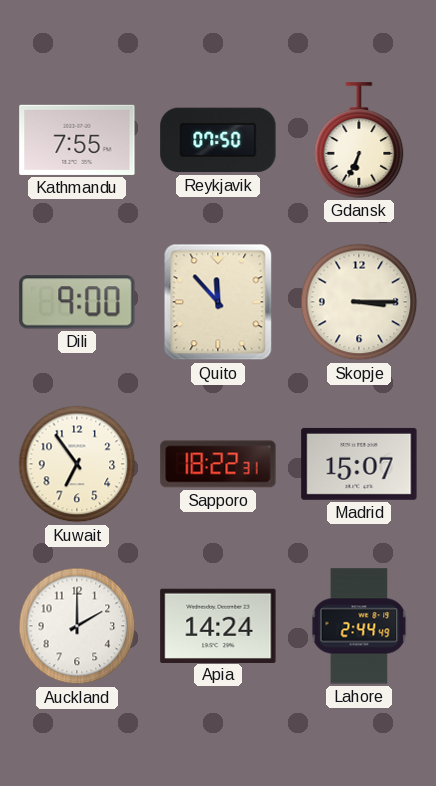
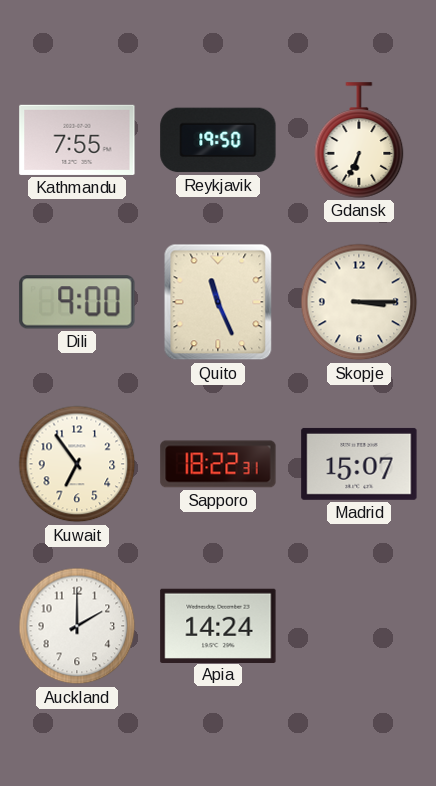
Reykjavik: 07:50 -> 19:50
Quito: 11:53 -> 11:26
Lahore: 2:44 -> none
